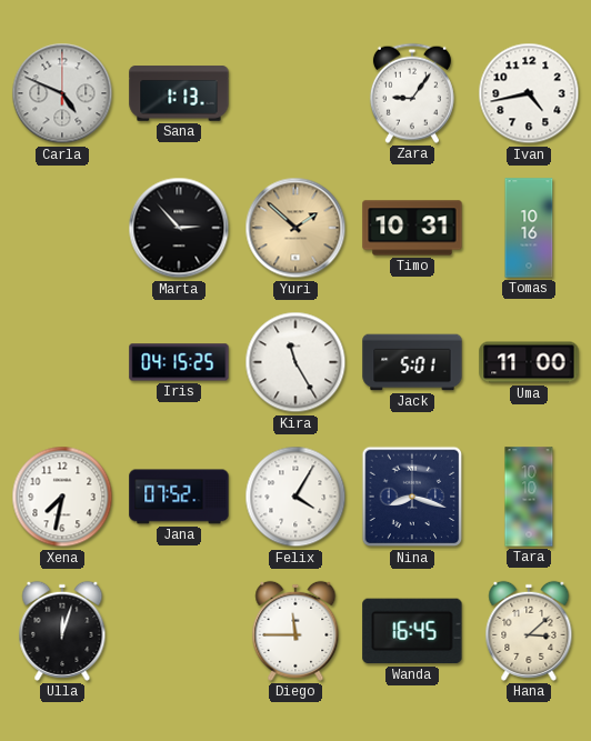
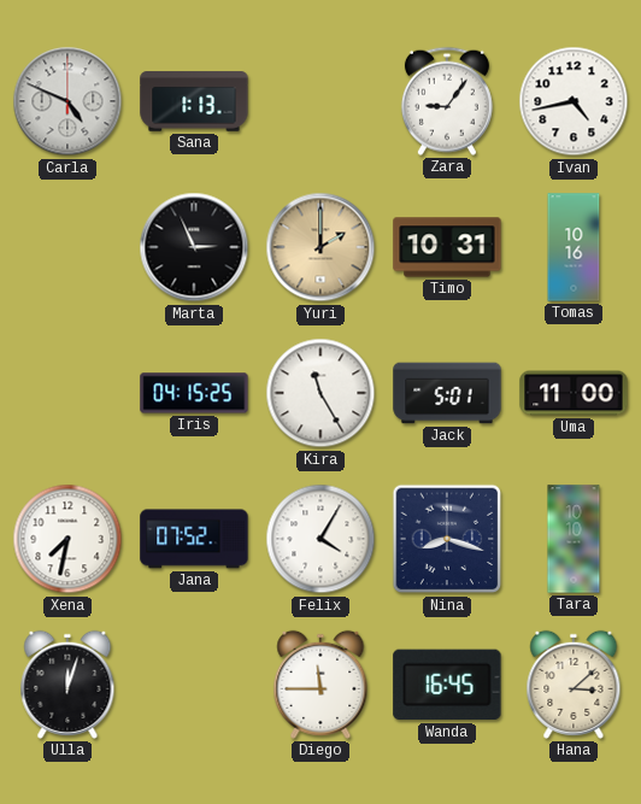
Marta: 2:53 -> 2:56
Yuri: 1:52 -> 2:00
